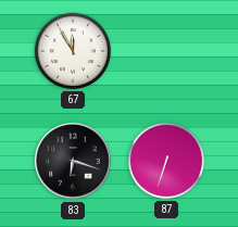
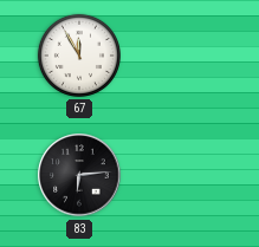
83: 6:18 -> 6:14
87: 6:33 -> none
